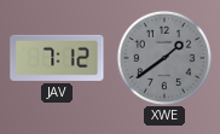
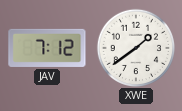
XWE dial: grey -> white
